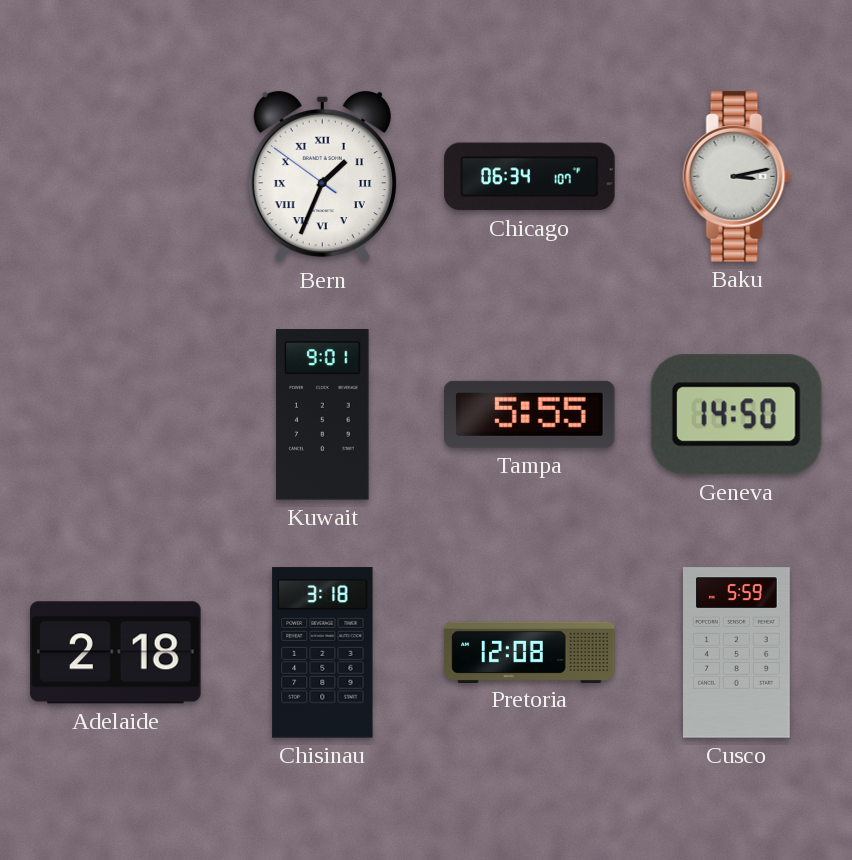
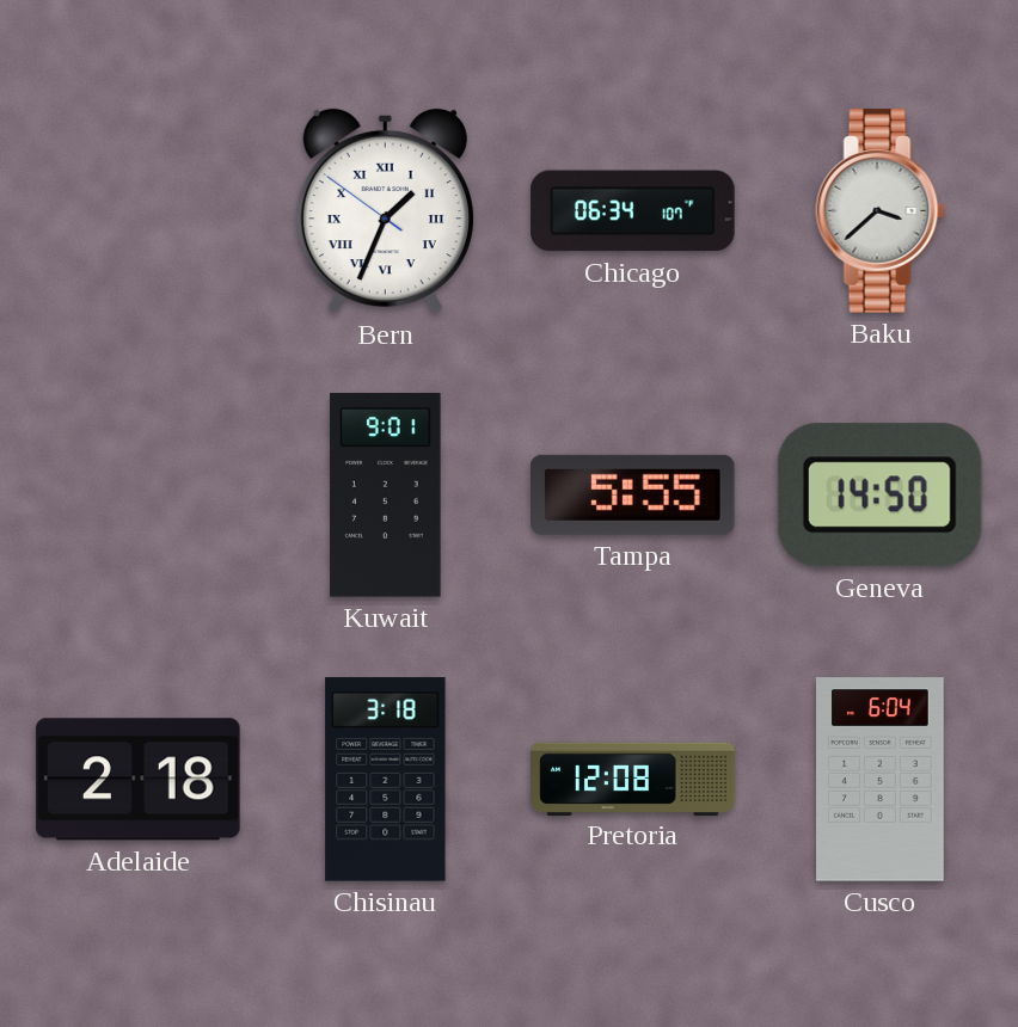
Baku: 3:13 -> 3:38
Cusco: 5:59 -> 6:04
